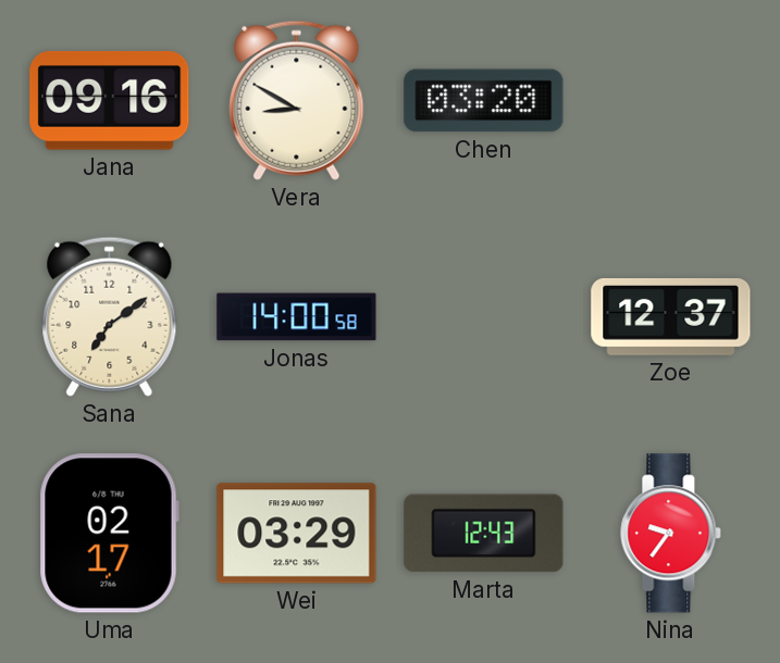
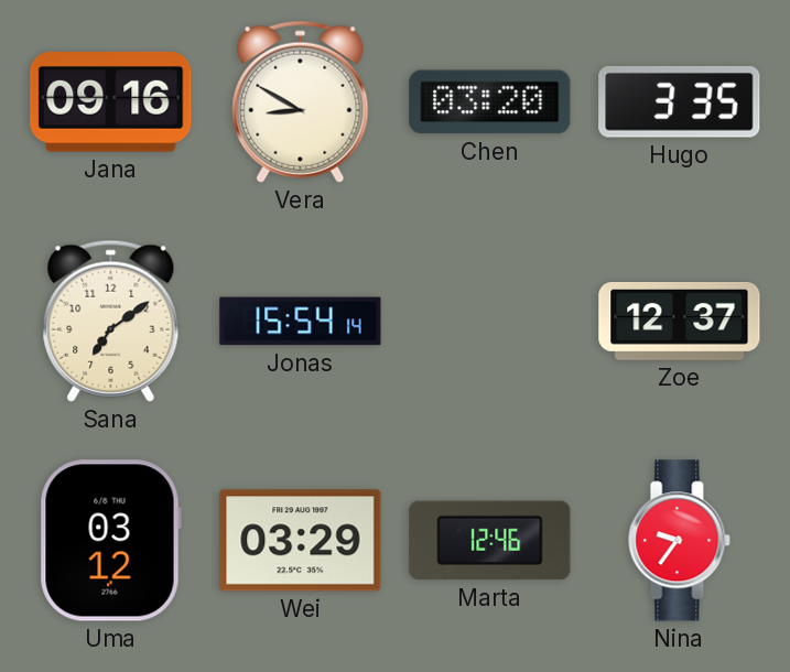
Hugo: none -> 3:35
Jonas: 14:00 -> 15:54
Uma: 02:17 -> 03:12
Marta: 12:43 -> 12:46
